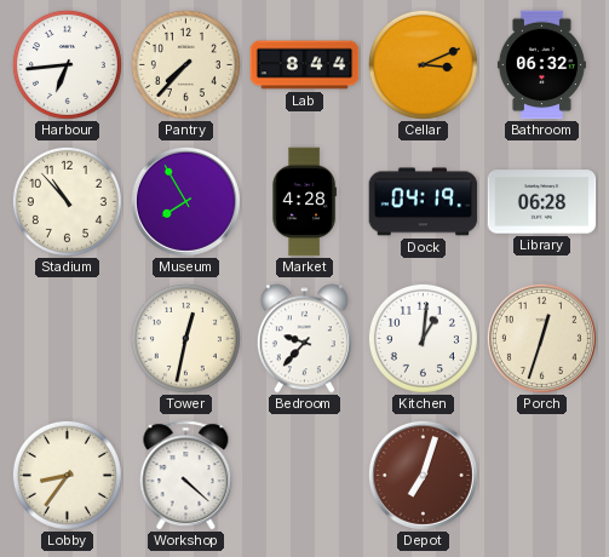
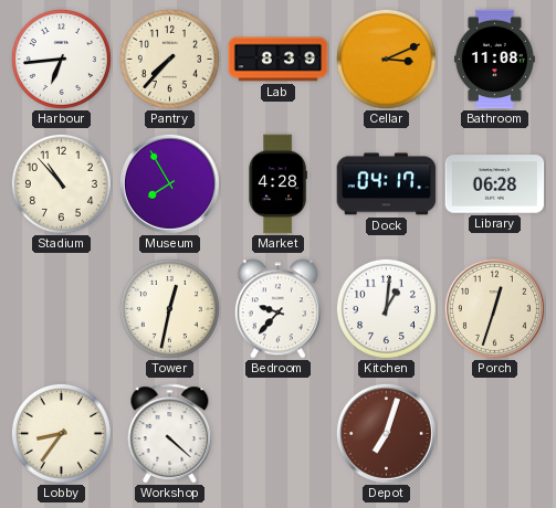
Lab: 8:44 -> 8:39
Bathroom: 06:32 -> 11:08
Dock: 04:19 -> 04:17
